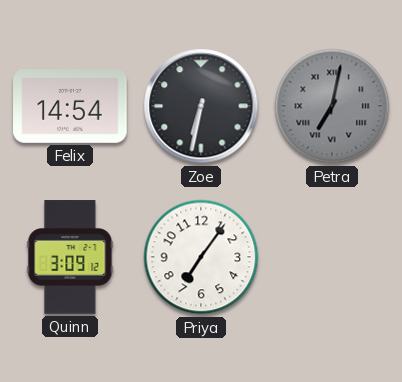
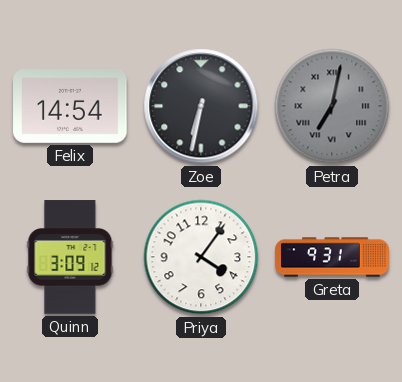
Priya: 7:06 -> 4:06
Greta: none -> 9:31
